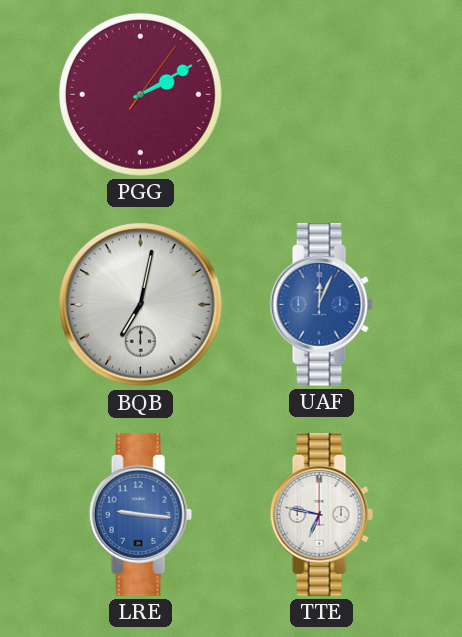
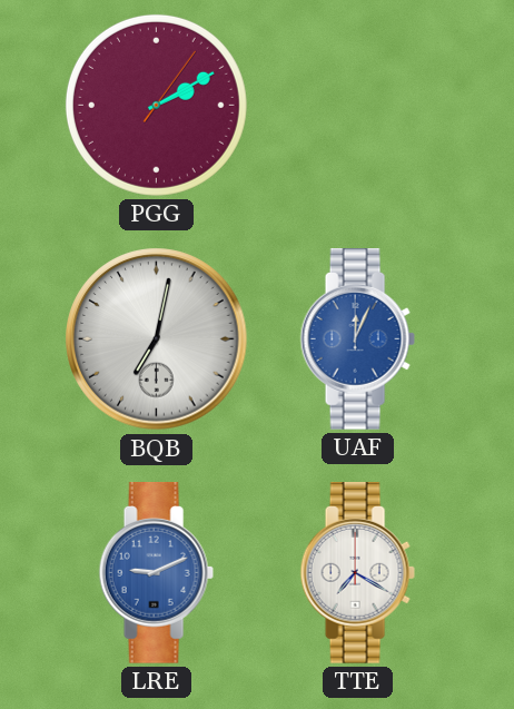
LRE: 9:16 -> 9:11
TTE: 6:47 -> 7:20
